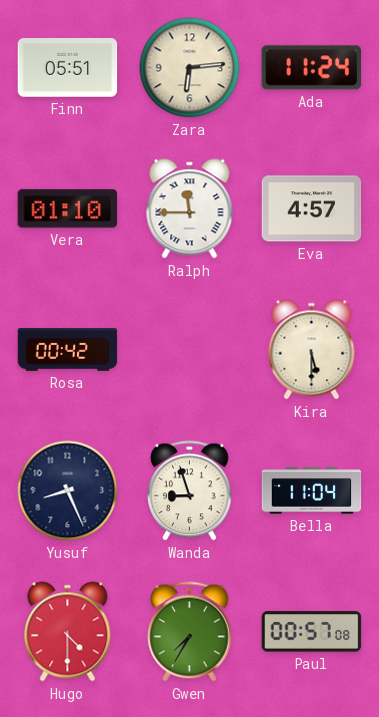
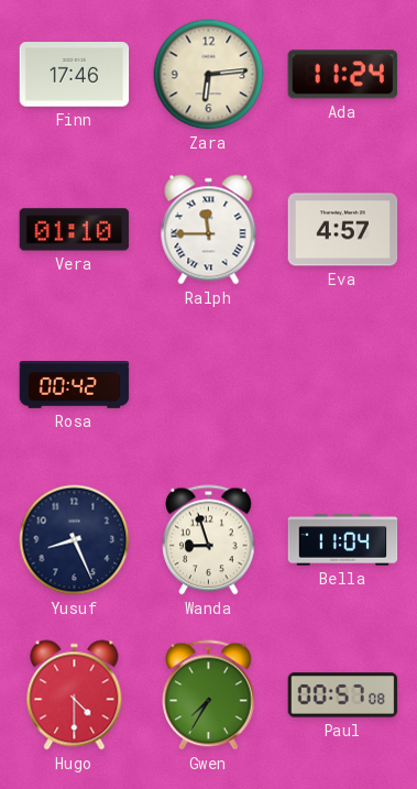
Finn: 05:51 -> 17:46
Kira: 5:30 -> none
